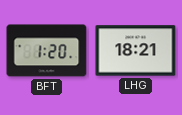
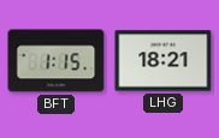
BFT: 1:20 -> 1:15
